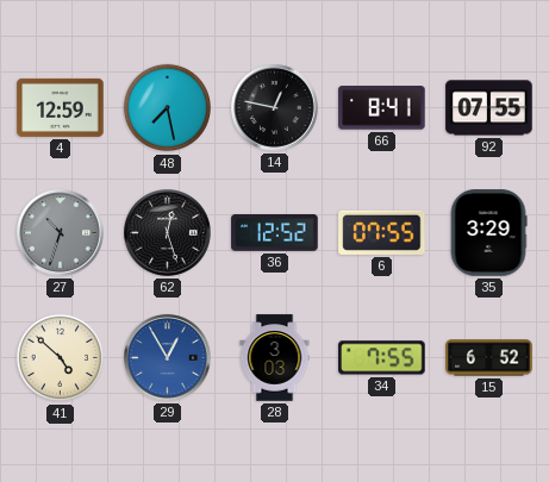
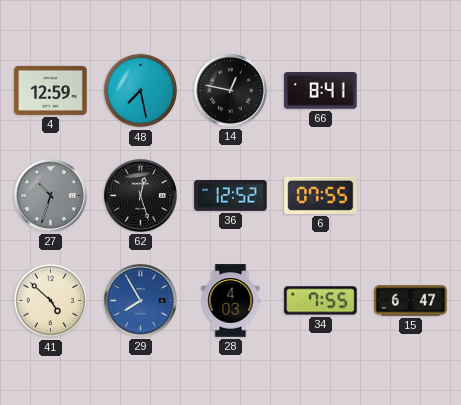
92: 07:55 -> none
35: 3:29 -> none
29: 12:55 -> 7:55
28: 3:03 -> 4:03
15: 6:52 -> 6:47
